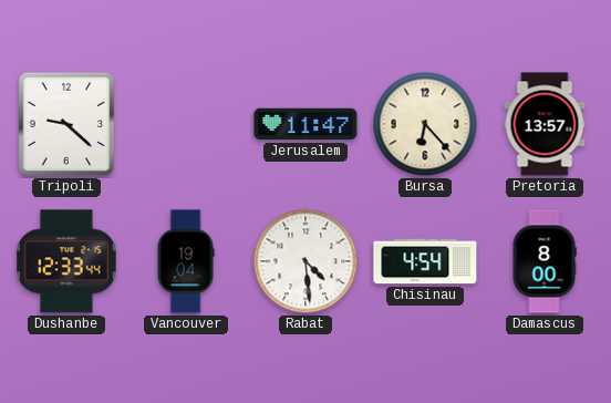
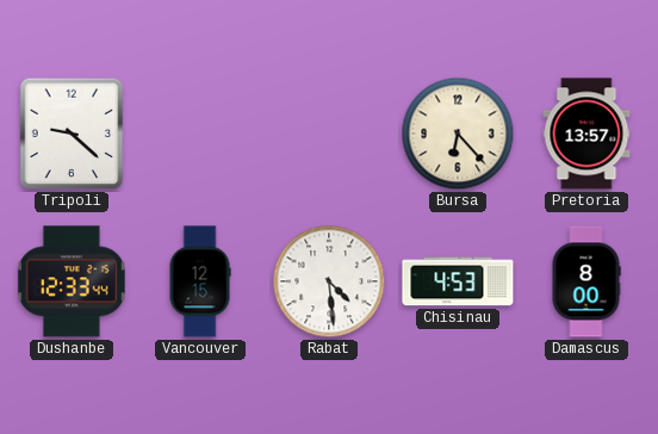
Jerusalem: 11:47 -> none
Vancouver: 19:04 -> 12:15
Chisinau: 4:54 -> 4:53
